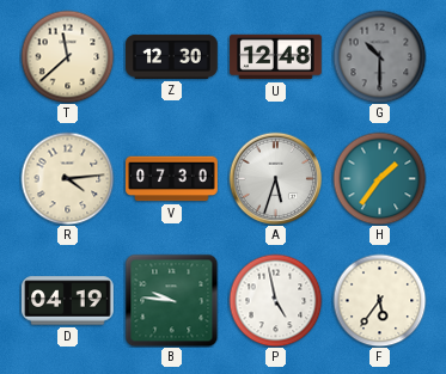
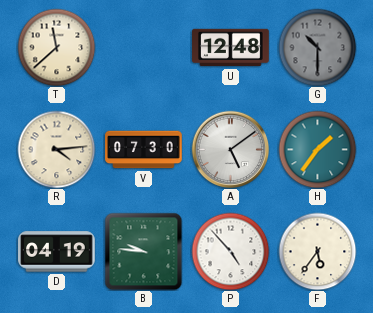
Z: 12:30 -> none
A: 5:33 -> 5:09
P: 4:58 -> 4:53
